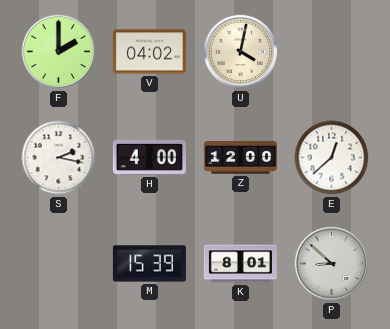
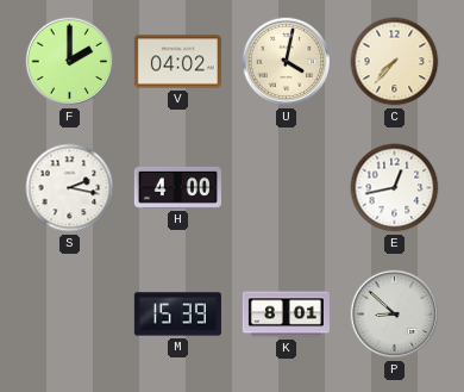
C: none -> 7:37
Z: 12:00 -> none
E: 12:38 -> 12:43
